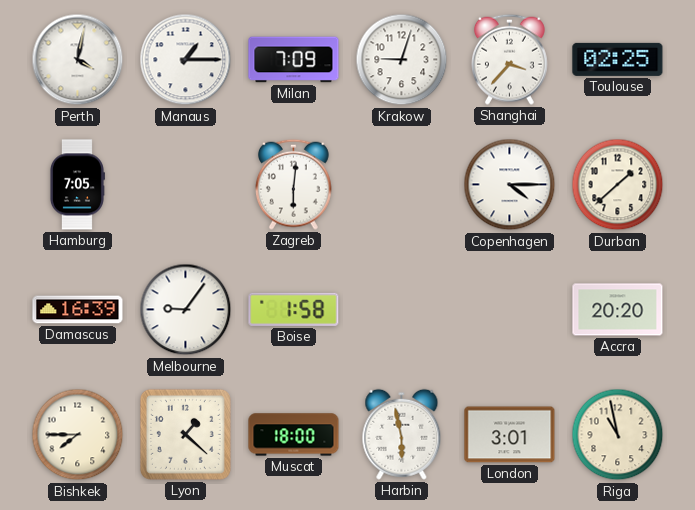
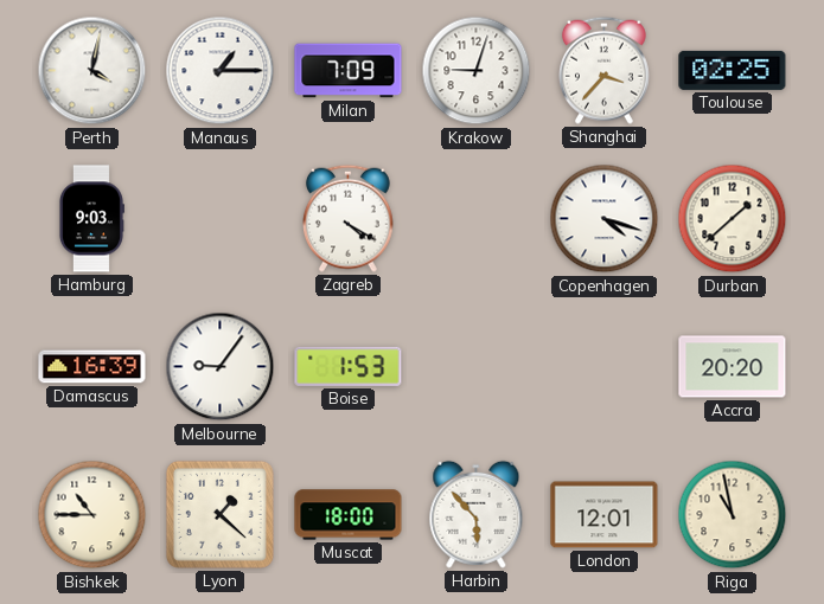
Hamburg: 7:05 -> 9:03
Zagreb: 6:01 -> 4:20
Copenhagen: 4:15 -> 4:18
Boise: 1:58 -> 1:53
Bishkek: 7:45 -> 10:45
Harbin: 5:58 -> 5:53
London: 3:01 -> 12:01
